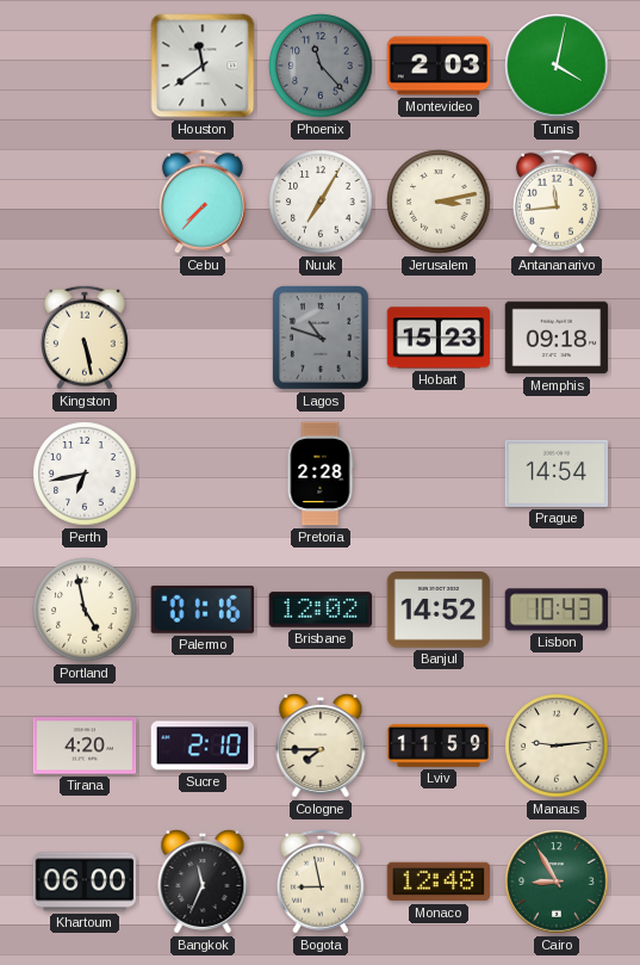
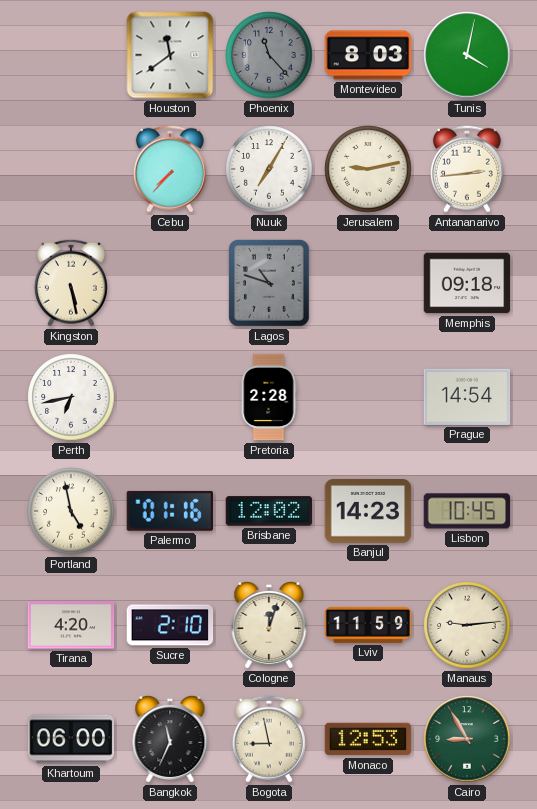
Montevideo: 2:03 -> 8:03
Jerusalem: 3:13 -> 9:13
Antananarivo: 11:44 -> 2:44
Hobart: 15:23 -> none
Banjul: 14:52 -> 14:23
Lisbon: 10:43 -> 10:45
Cologne: 7:45 -> 12:03
Monaco: 12:48 -> 12:53
